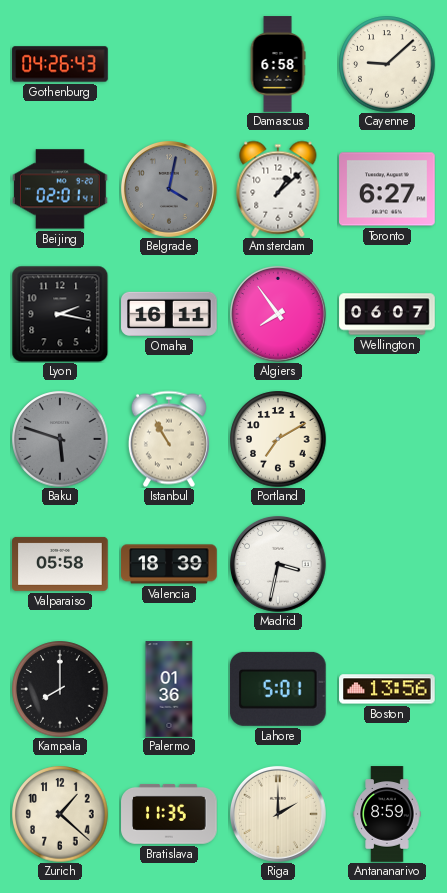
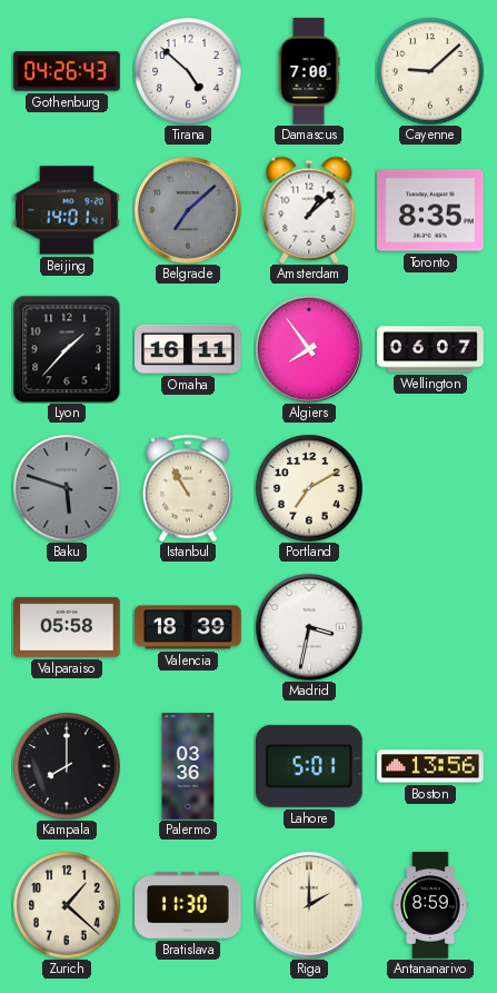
Tirana: none -> 4:52
Damascus: 6:58 -> 7:00
Beijing: 02:01 -> 14:01
Belgrade: 4:02 -> 7:08
Toronto: 6:27 -> 8:35
Lyon: 2:17 -> 1:37
Palermo: 01:36 -> 03:36
Bratislava: 11:35 -> 11:30
